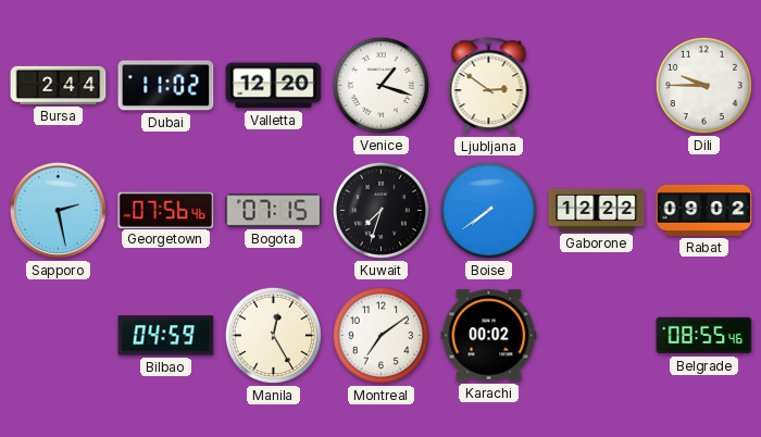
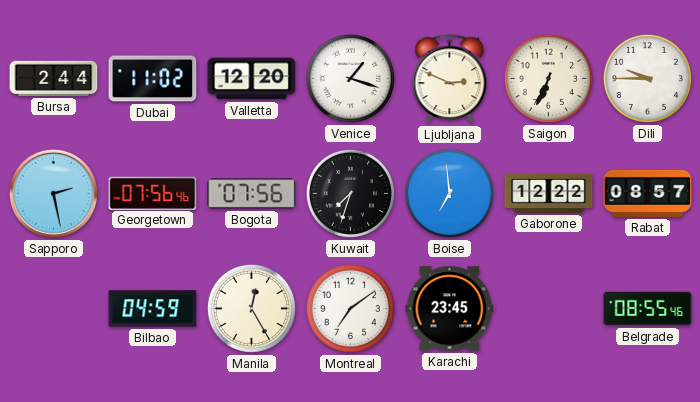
Ljubljana: 2:51 -> 2:49
Saigon: none -> 6:34
Bogota: 07:15 -> 07:56
Boise: 7:39 -> 6:59
Rabat: 09:02 -> 08:57
Karachi: 00:02 -> 23:45
